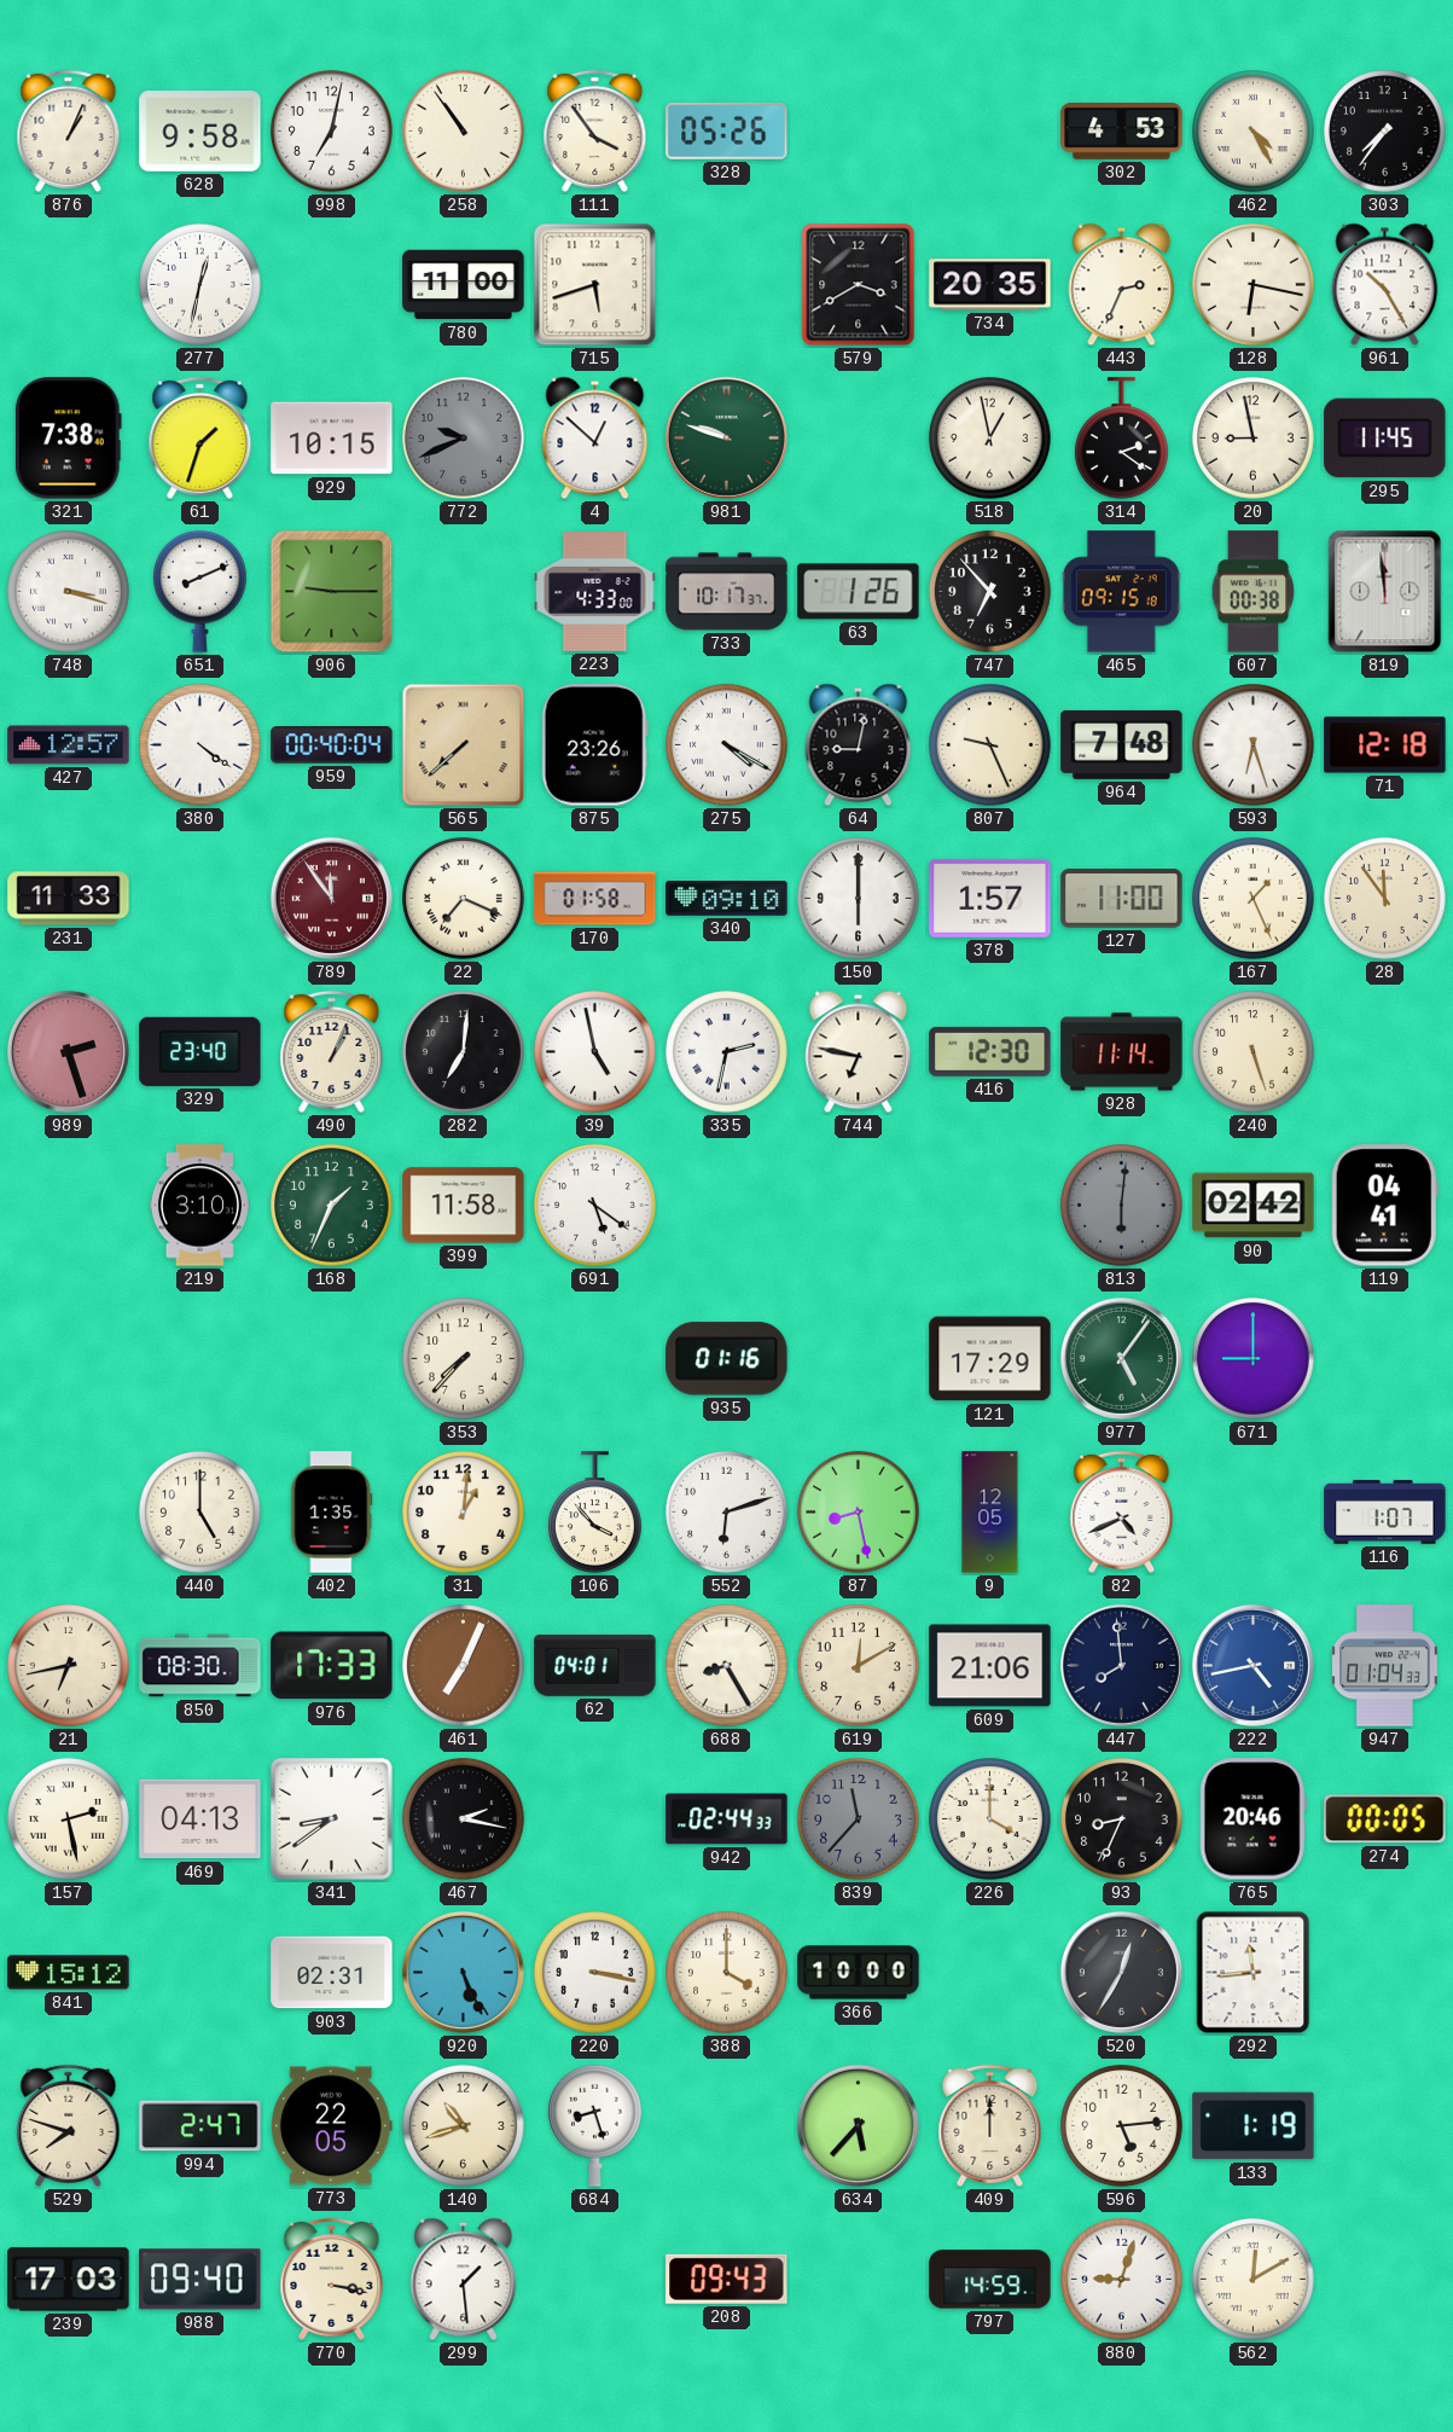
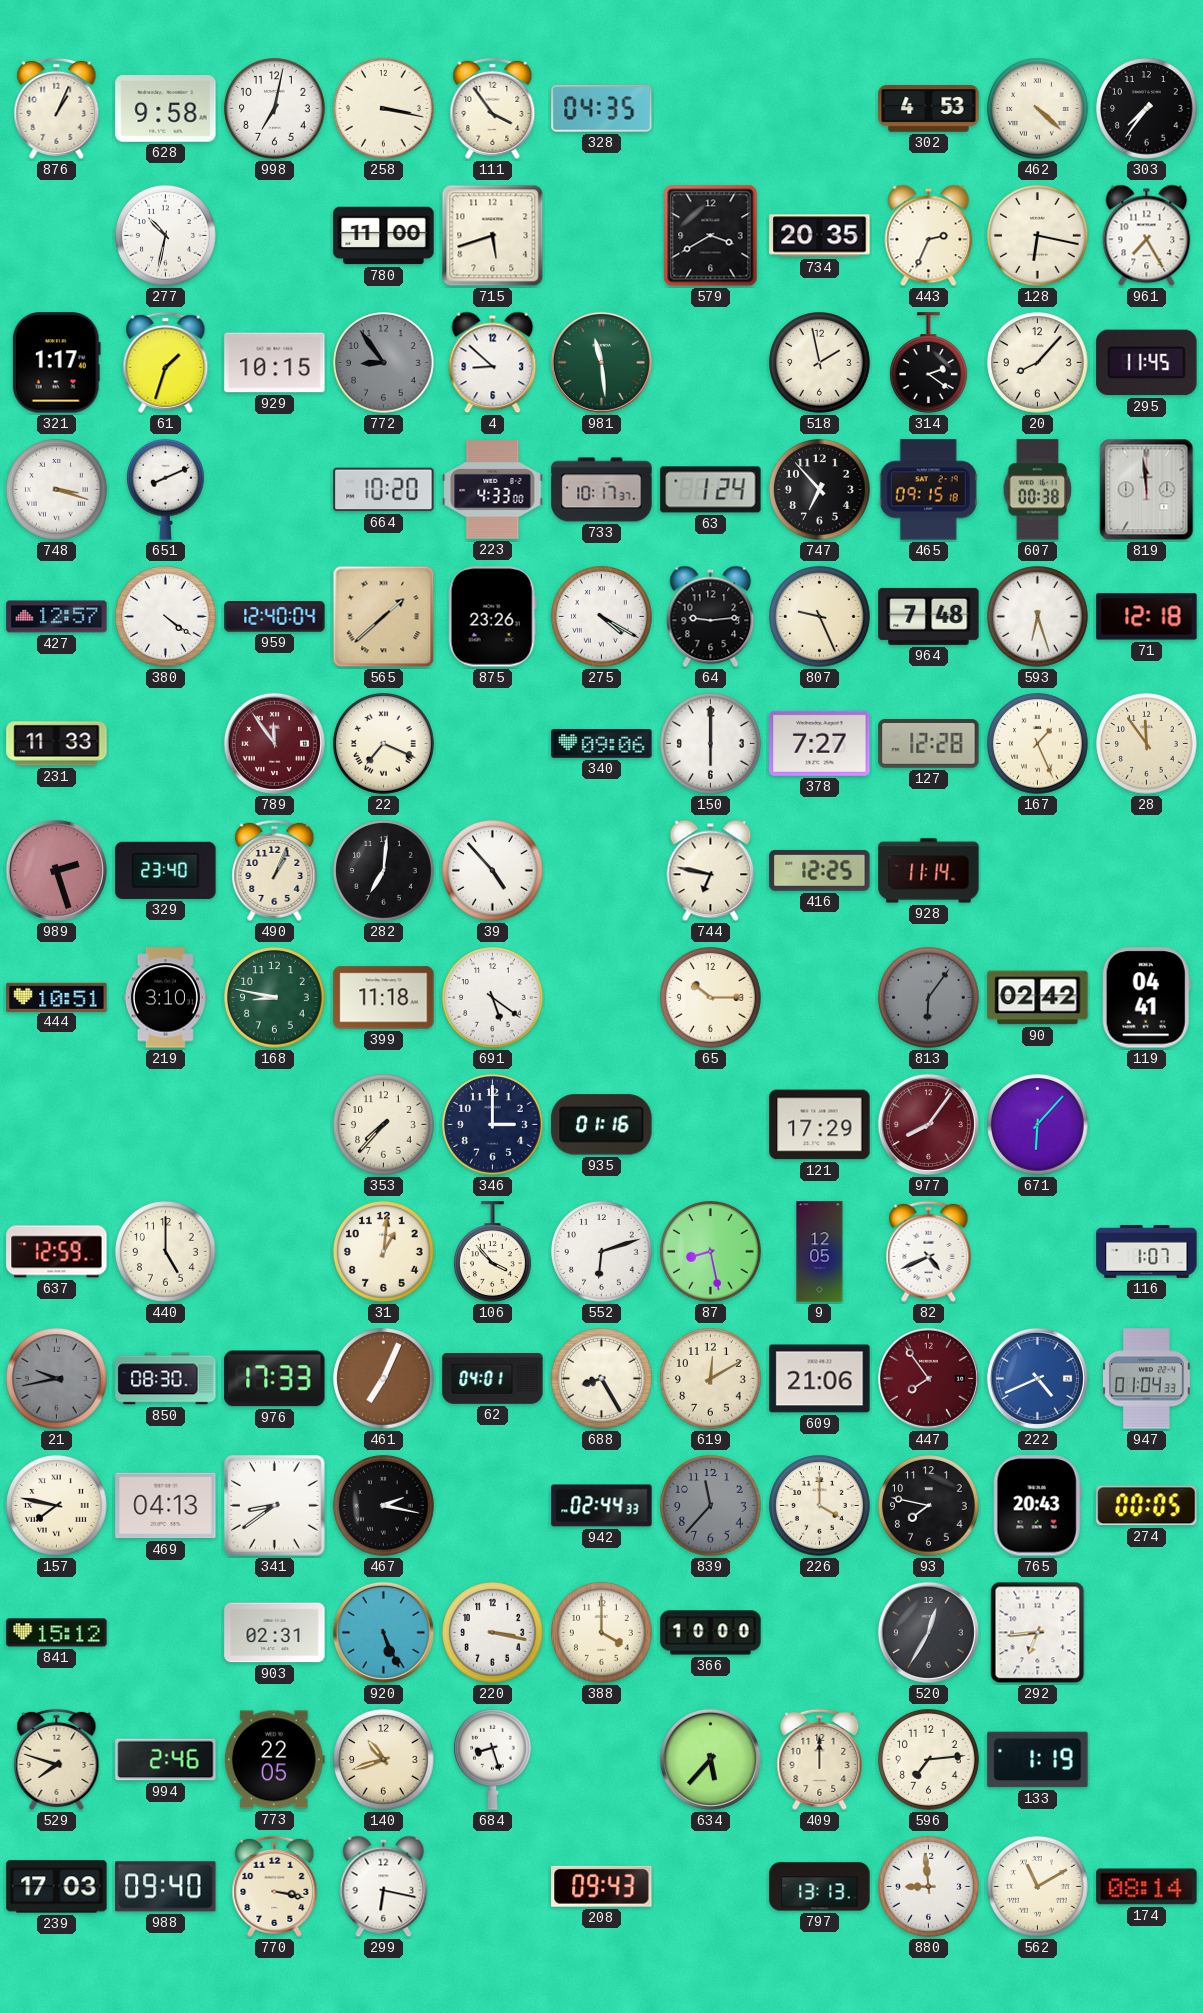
258: 10:54 -> 3:17
328: 05:26 -> 04:35
462: 4:25 -> 4:22
277: 12:32 -> 10:32
961: 10:25 -> 7:25
321: 7:38 -> 1:17
772: 9:41 -> 8:54
4: 12:52 -> 8:52
981: 9:48 -> 11:29
518: 12:58 -> 1:58
20: 8:58 -> 8:07
906: 9:15 -> none
664: none -> 10:20
63: 1:26 -> 1:24
959: 00:40 -> 12:40
565: 7:38 -> 1:38
64: 9:02 -> 9:14
170: 01:58 -> none
340: 09:10 -> 09:06
378: 1:57 -> 7:27
127: 11:00 -> 12:28
39: 4:58 -> 4:53
335: 2:32 -> none
416: 12:30 -> 12:25
240: 5:27 -> none
444: none -> 10:51
168: 1:34 -> 8:47
399: 11:58 -> 11:18
65: none -> 10:15
813: 6:01 -> 6:06
346: none -> 3:00
977: 5:06 -> 8:06
977 dial: green -> burgundy
671: 9:00 -> 6:07
637: none -> 12:59
402: 1:35 -> none
21: 6:43 -> 9:43
21 dial: cream -> grey
447: 7:59 -> 7:54
447 dial: navy -> burgundy
222: 4:43 -> 4:41
157: 2:28 -> 7:47
93: 8:34 -> 7:47
765: 20:46 -> 20:43
292: 11:44 -> 6:44
994: 2:47 -> 2:46
596: 5:14 -> 7:14
299: 1:29 -> 6:17
797: 14:59 -> 13:13
880: 9:03 -> 8:59
562: 12:10 -> 11:10
174: none -> 08:14
